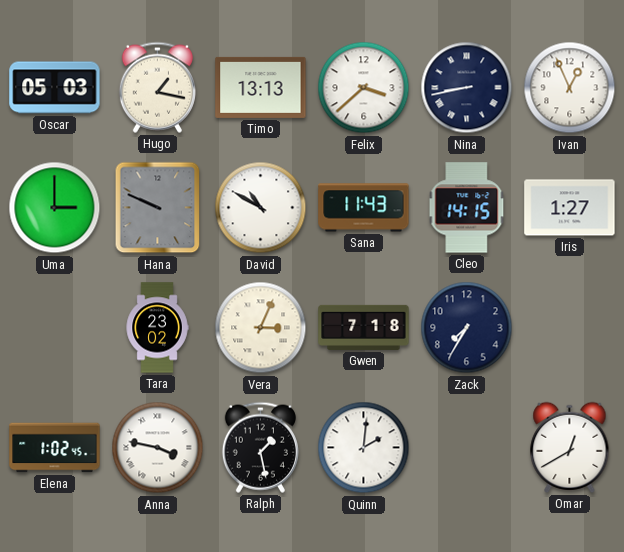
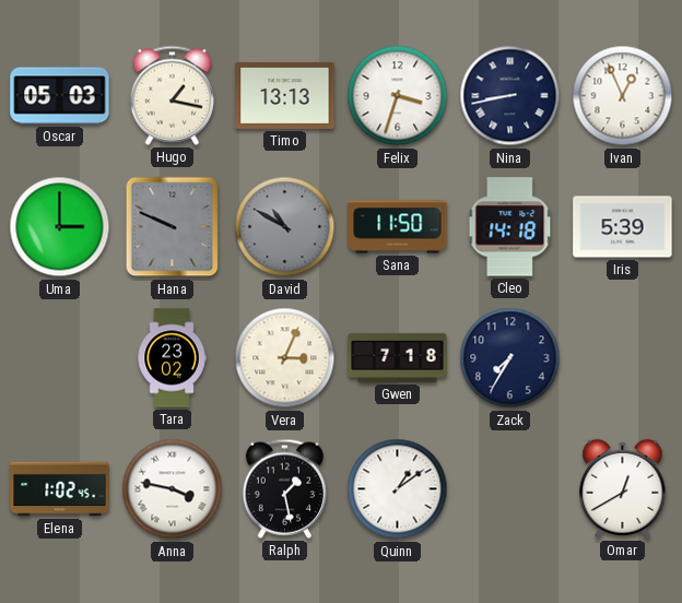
Felix: 3:38 -> 3:33
David dial: white -> grey
Sana: 11:43 -> 11:50
Cleo: 14:15 -> 14:18
Iris: 1:27 -> 5:39
Quinn: 2:01 -> 1:09
